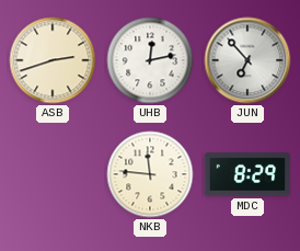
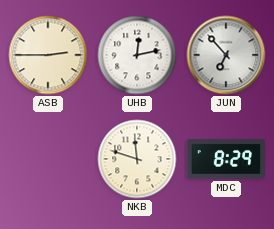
ASB: 2:42 -> 2:45
NKB: 11:46 -> 11:48
